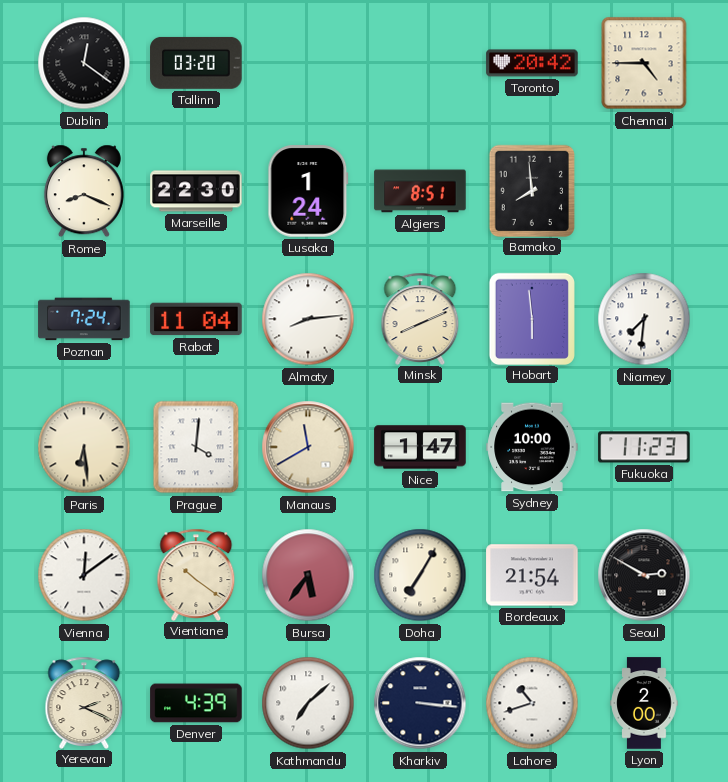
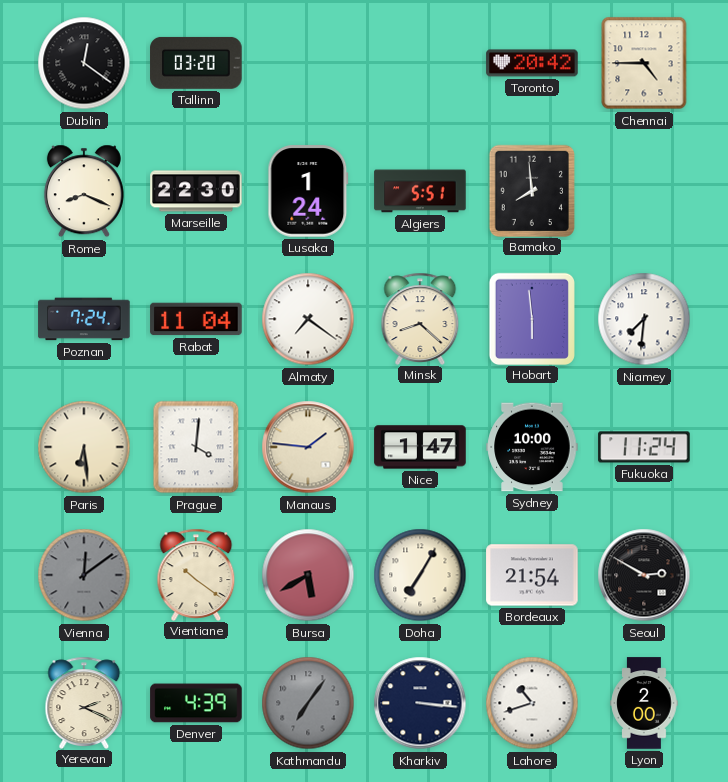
Algiers: 8:51 -> 5:51
Almaty: 8:14 -> 7:21
Minsk: 8:11 -> 8:22
Manaus: 11:40 -> 1:46
Fukuoka: 11:23 -> 11:24
Vienna dial: white -> grey
Bursa: 5:36 -> 5:40
Kathmandu: 7:08 -> 7:06
Kathmandu dial: white -> grey
